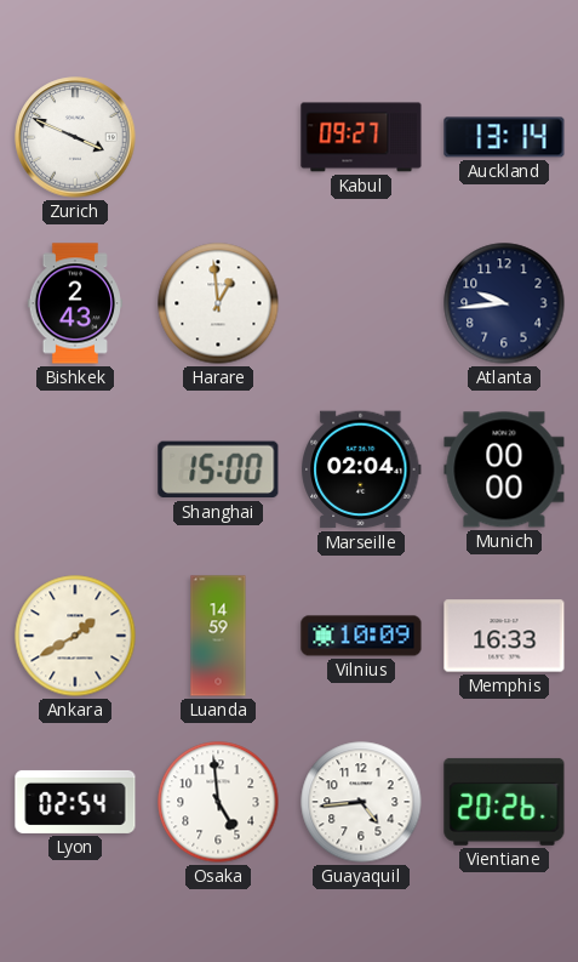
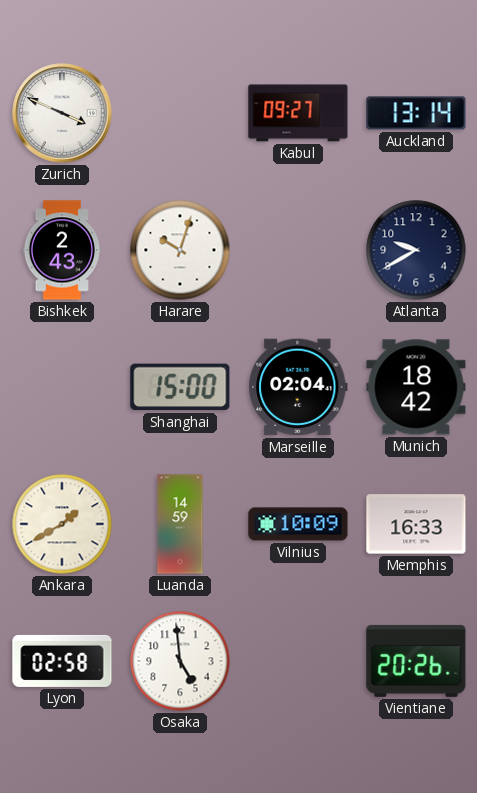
Harare: 12:59 -> 10:03
Atlanta: 9:44 -> 9:40
Munich: 00:00 -> 18:42
Lyon: 02:54 -> 02:58
Guayaquil: 4:44 -> none
